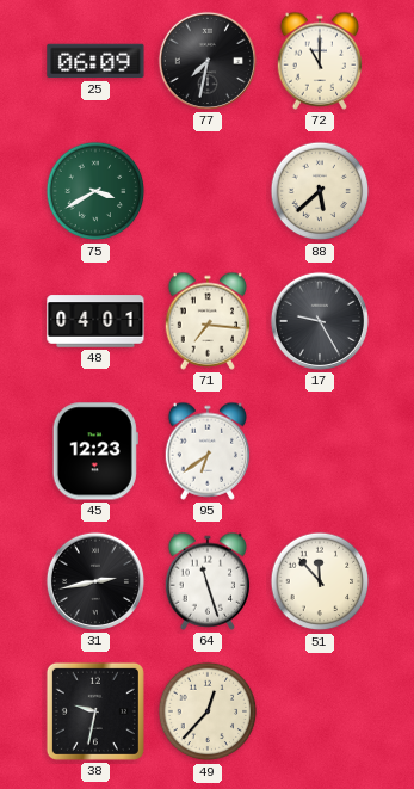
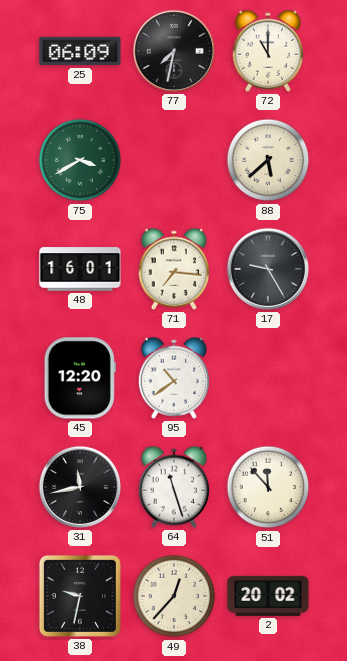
48: 04:01 -> 16:01
45: 12:23 -> 12:20
95: 6:39 -> 10:39
31: 2:43 -> 11:43
2: none -> 20:02
